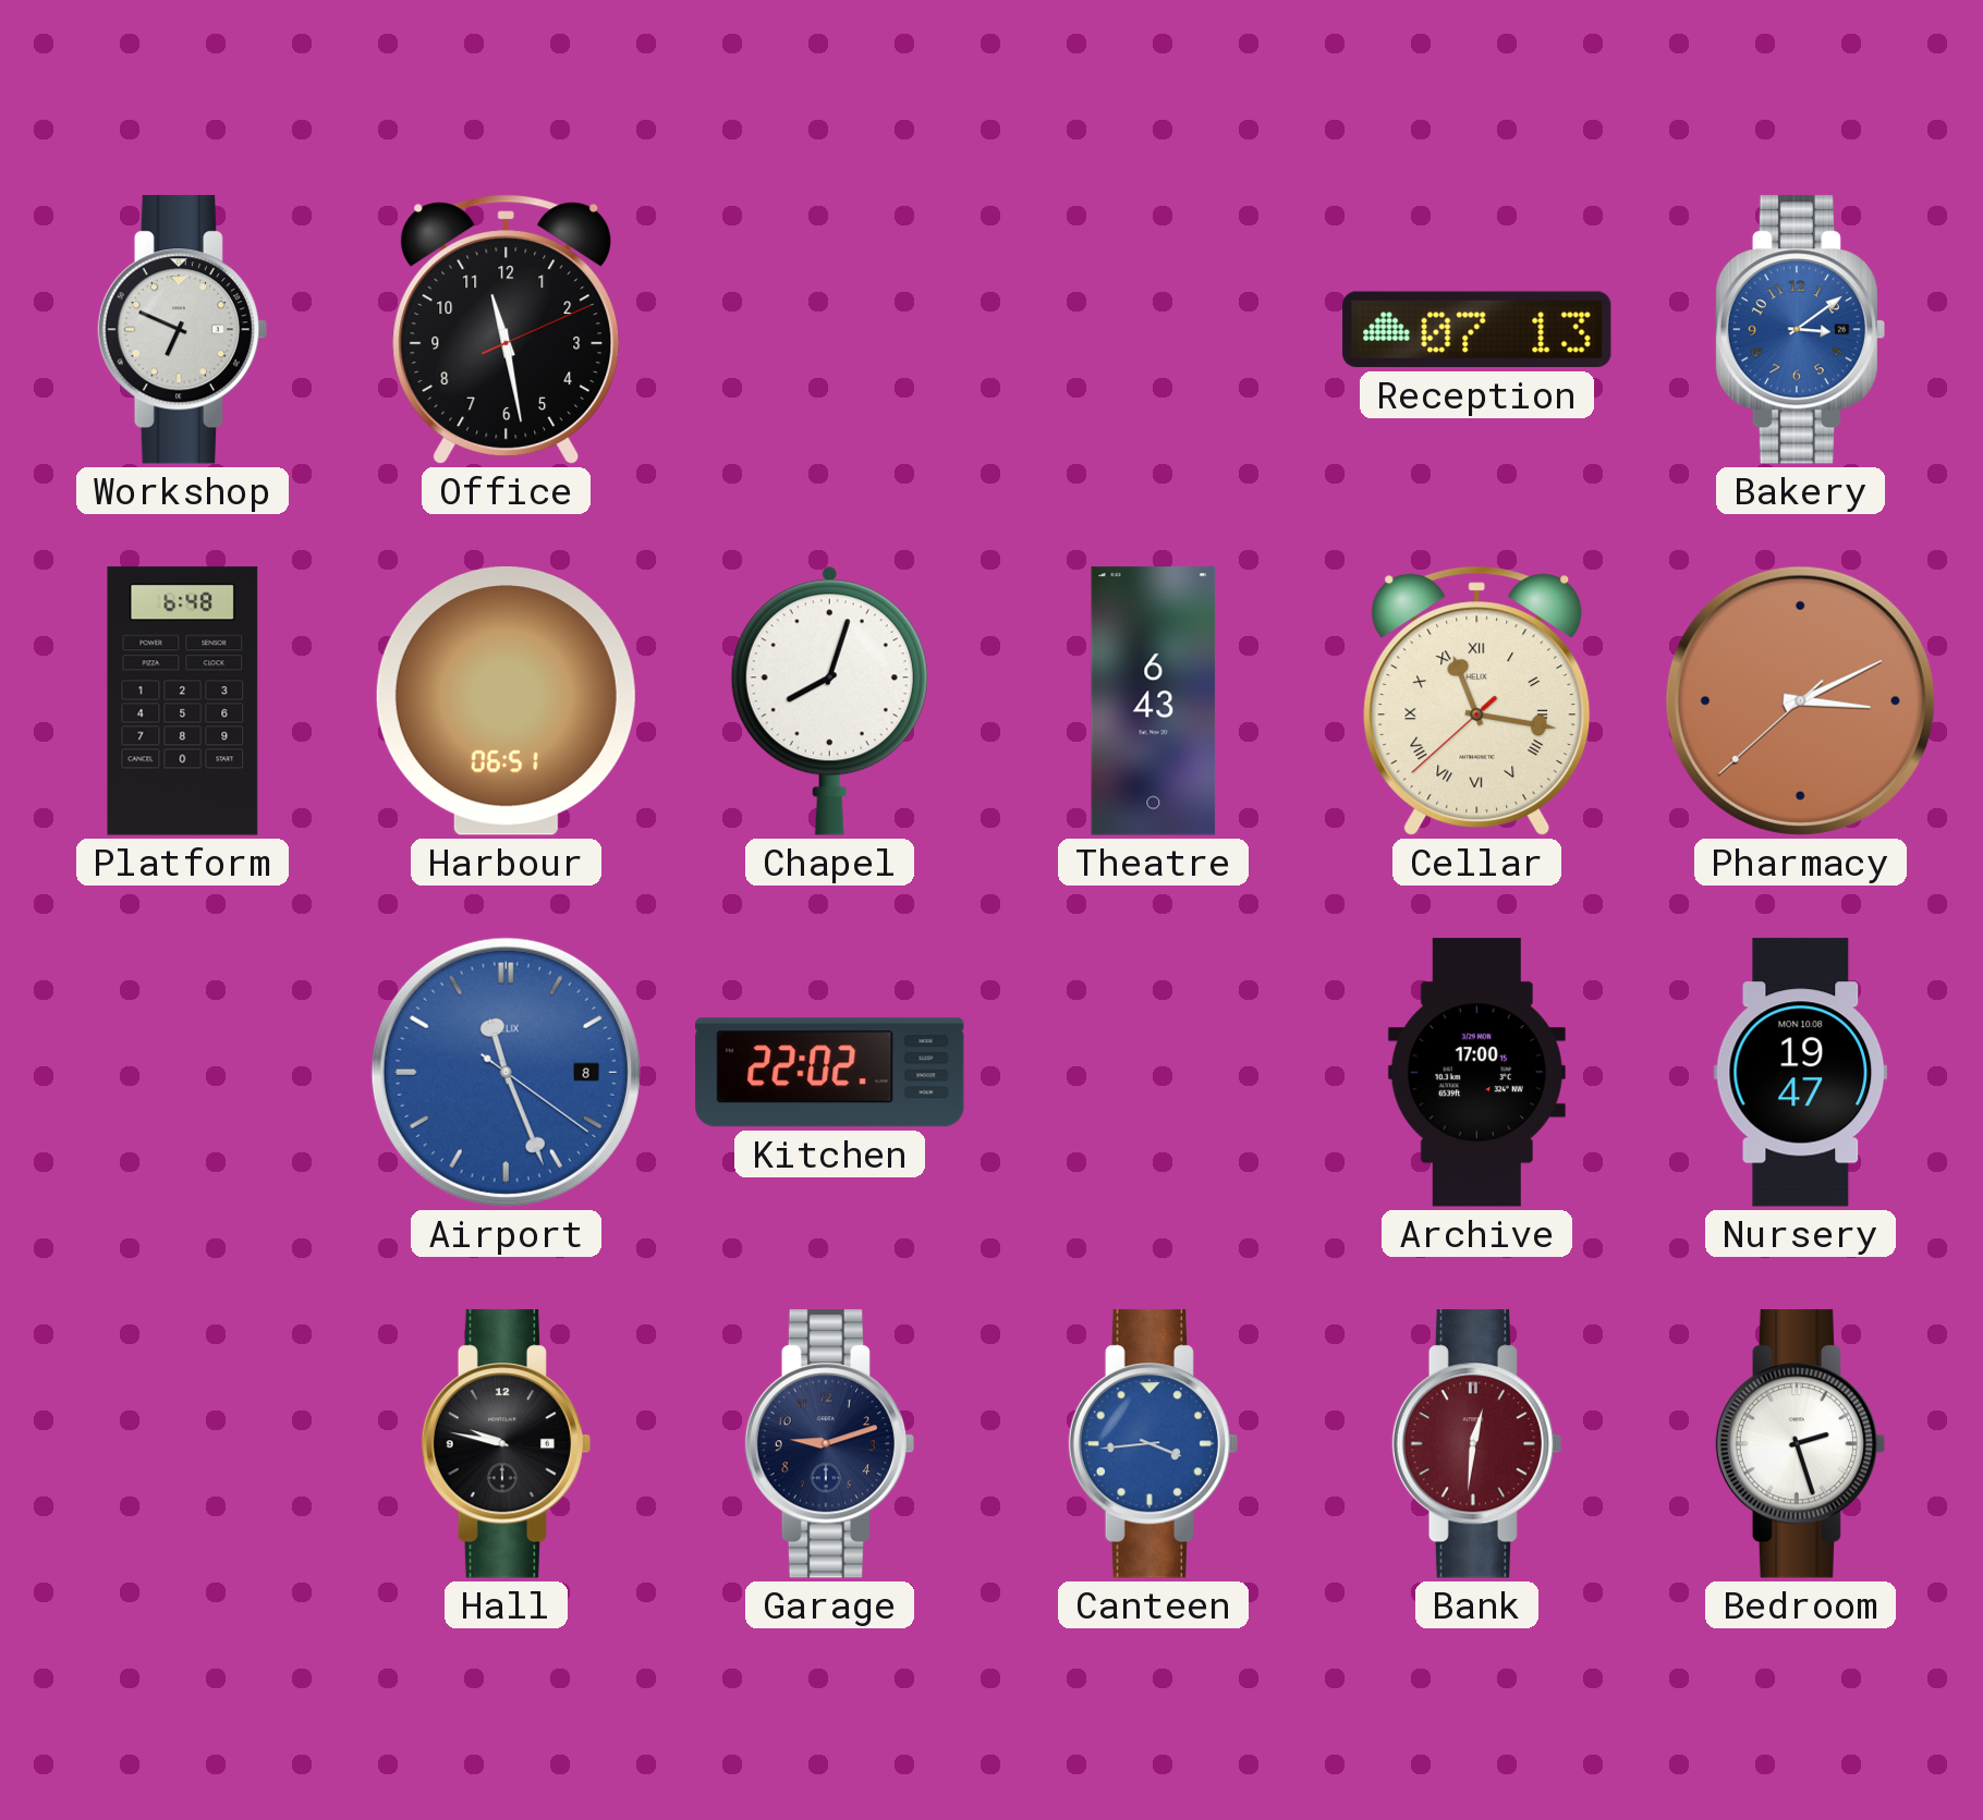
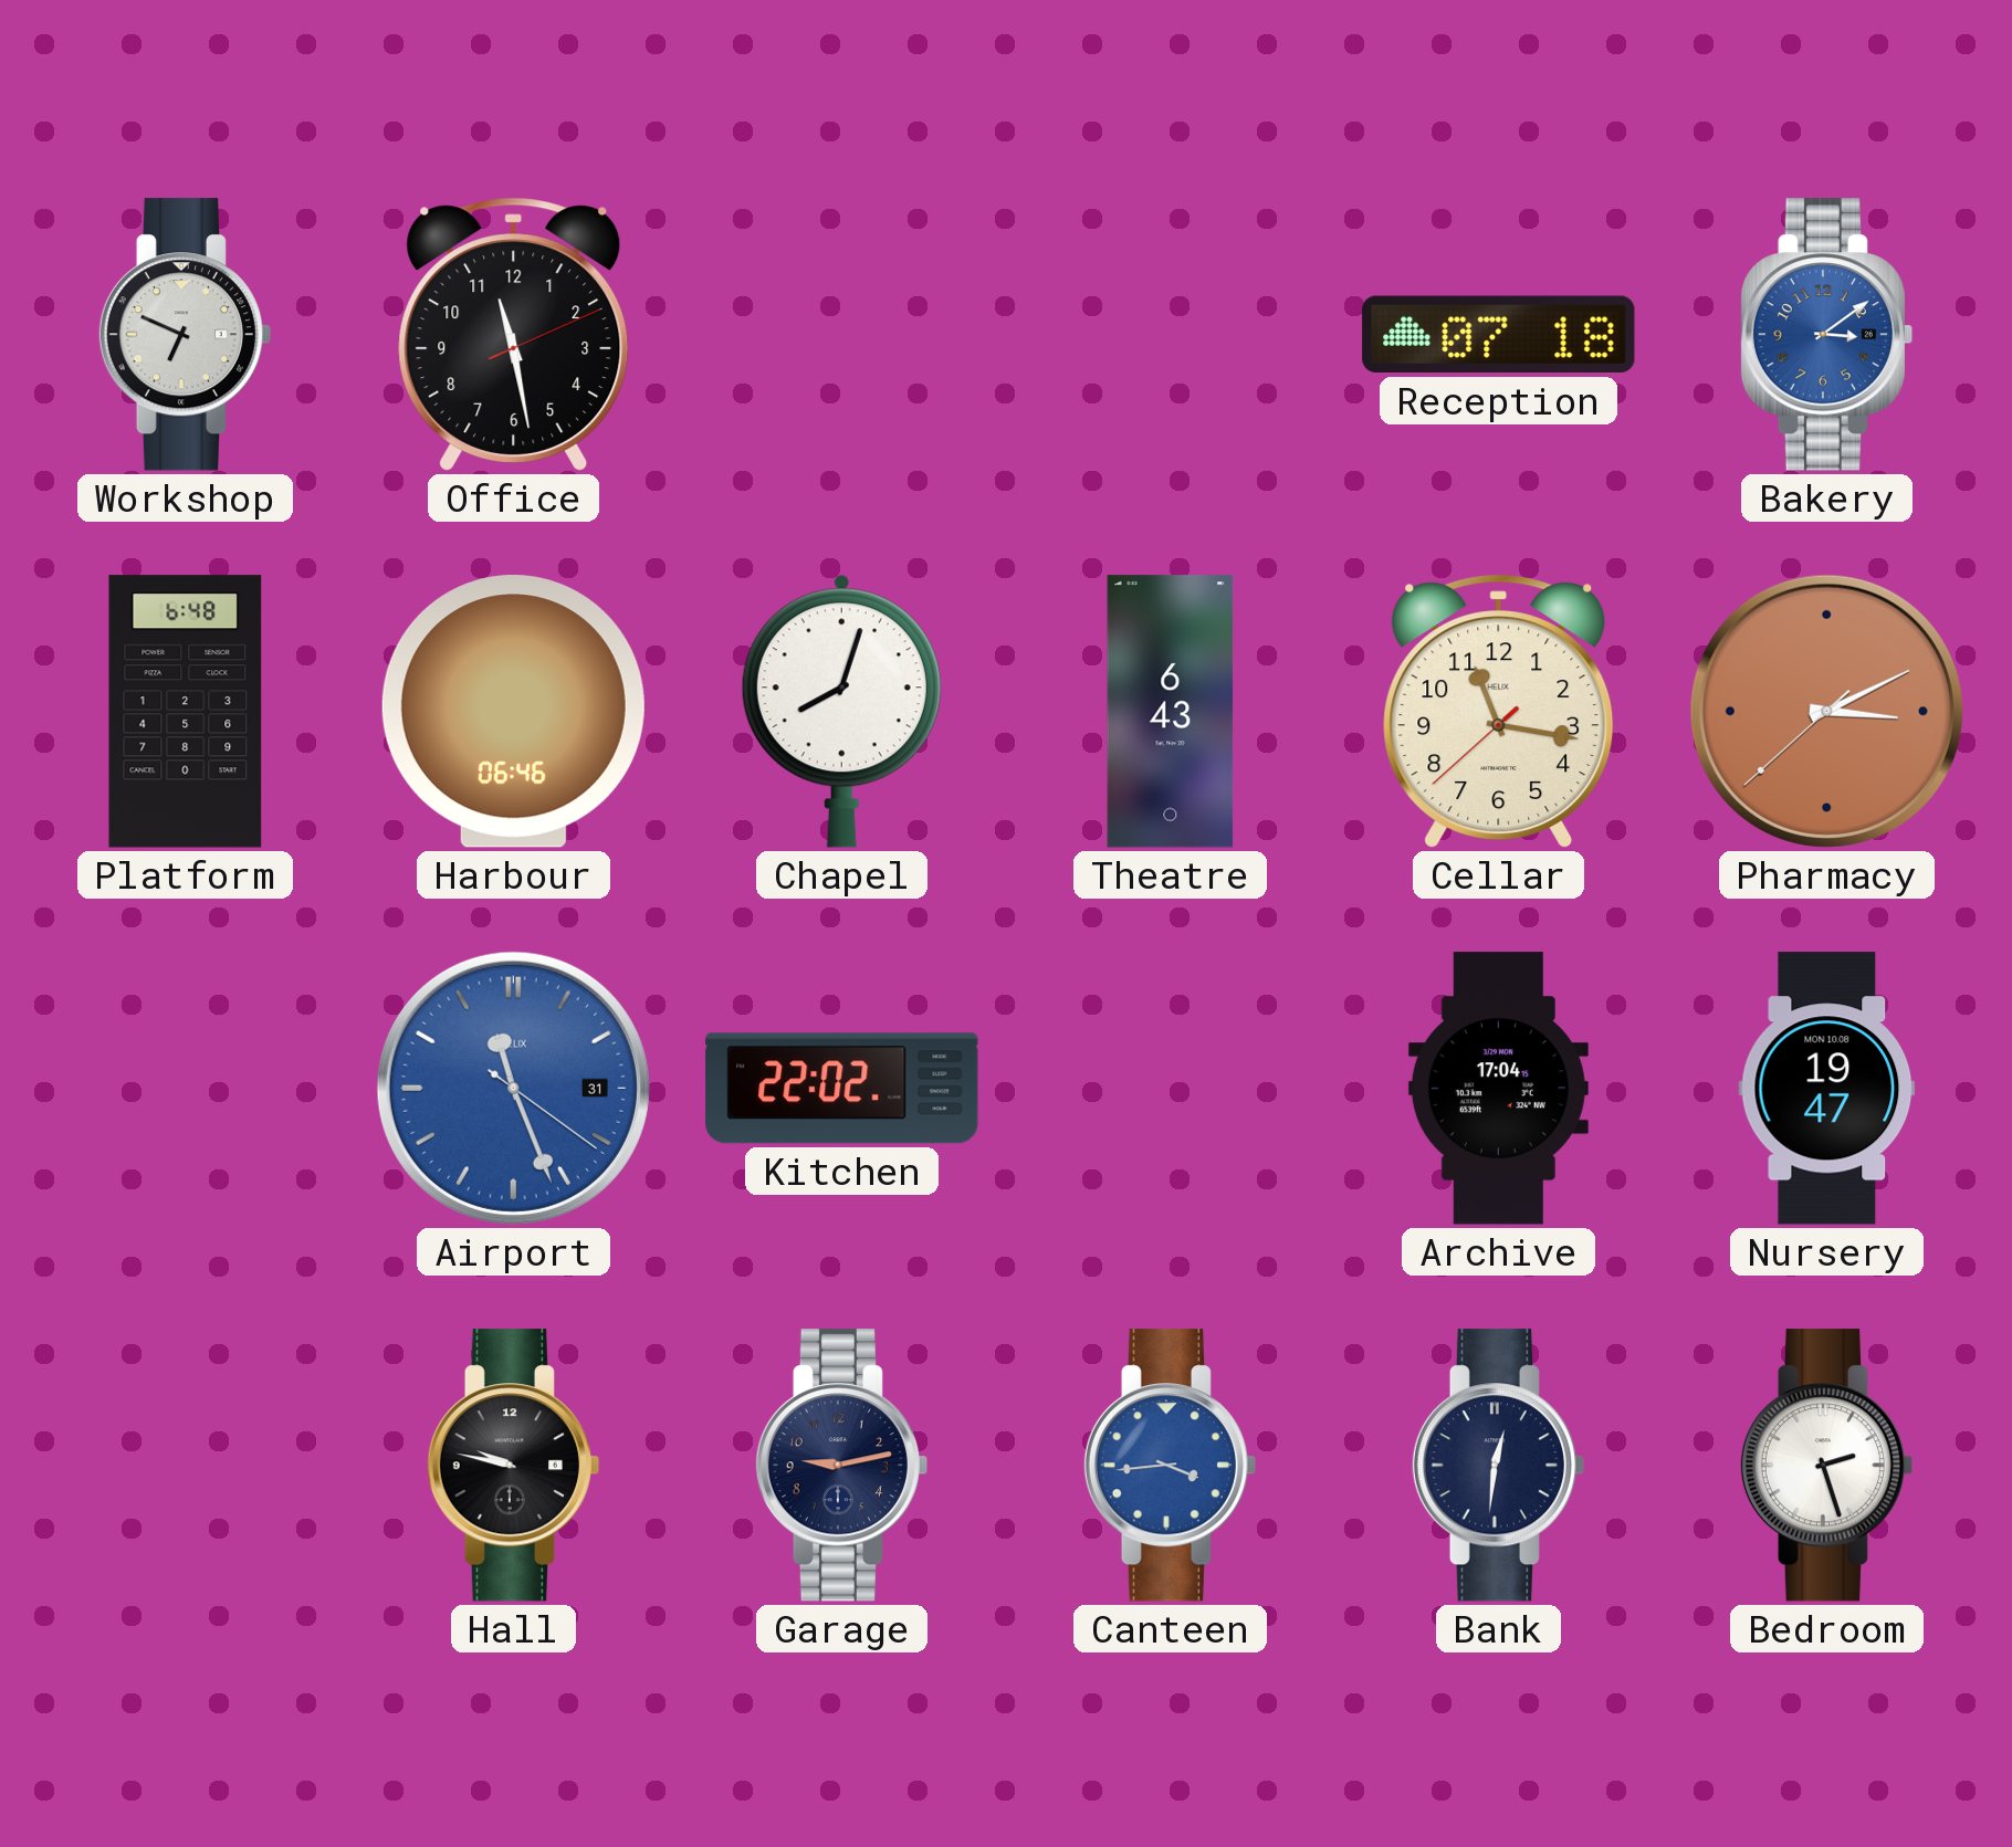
Reception: 07:13 -> 07:18
Harbour: 06:51 -> 06:46
Cellar numerals: Roman -> Arabic
Airport date: 8 -> 31
Archive: 17:00 -> 17:04
Garage: 9:12 -> 9:13
Bank dial: burgundy -> navy
